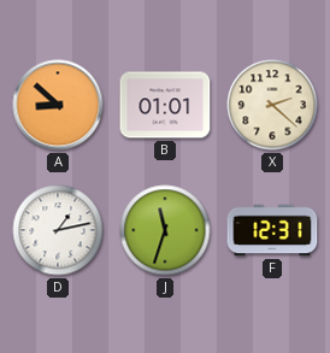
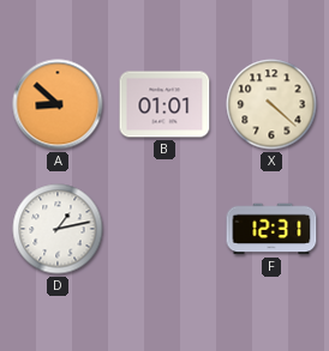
X: 2:22 -> 4:22
J: 11:33 -> none
